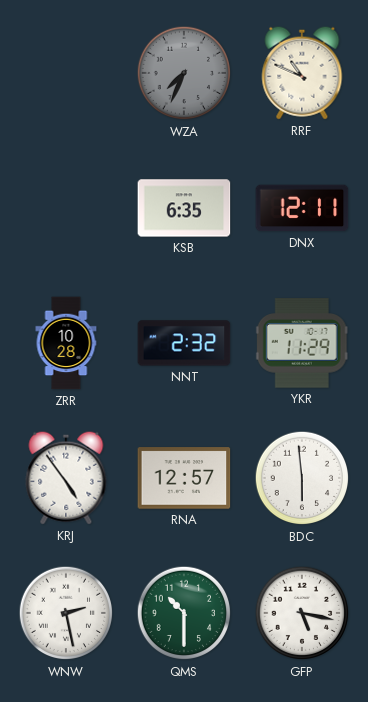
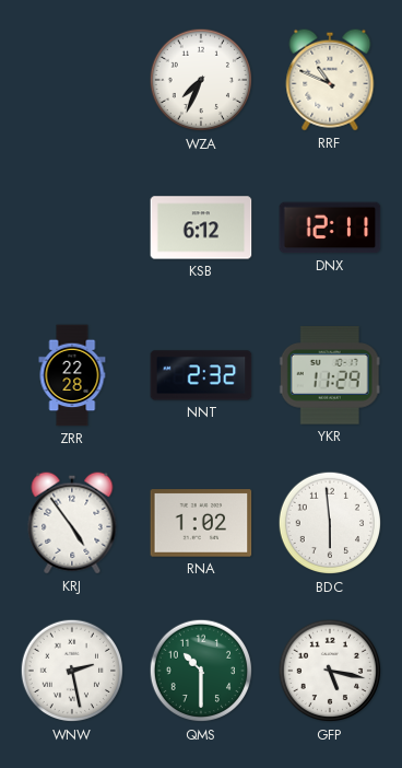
WZA dial: grey -> white
KSB: 6:35 -> 6:12
ZRR: 10:28 -> 22:28
RNA: 12:57 -> 1:02
